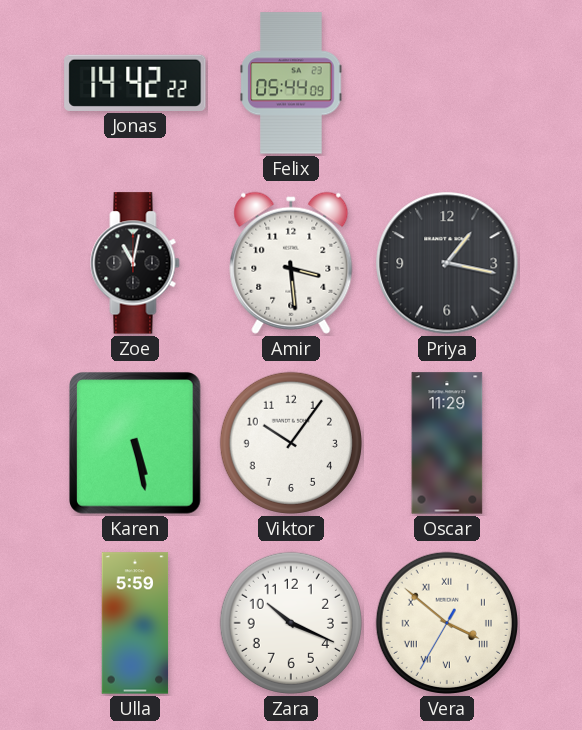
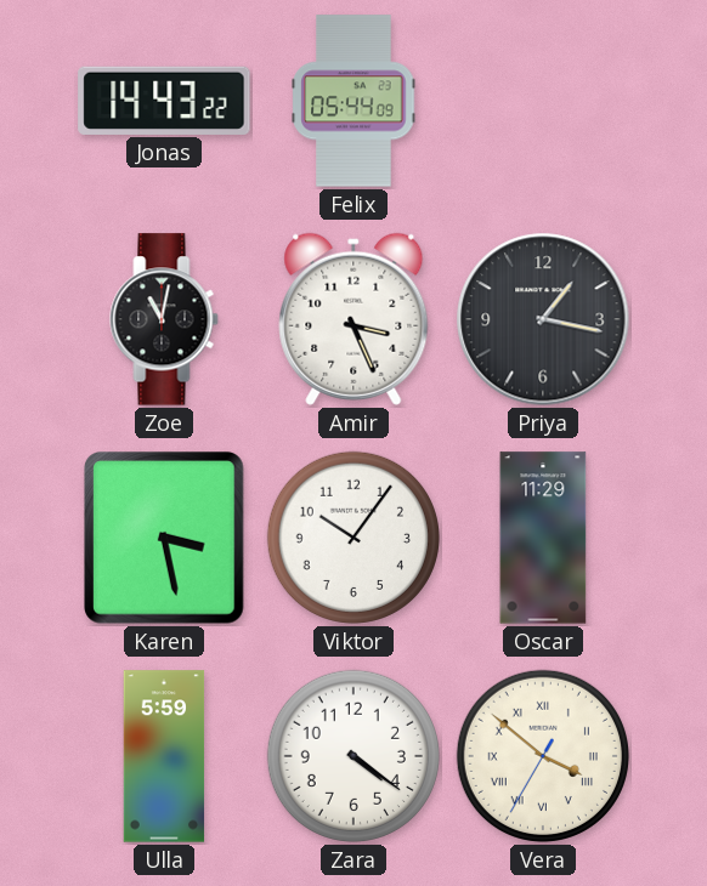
Jonas: 14:42 -> 14:43
Amir: 3:29 -> 3:26
Karen: 5:28 -> 3:28
Zara: 10:19 -> 4:21
